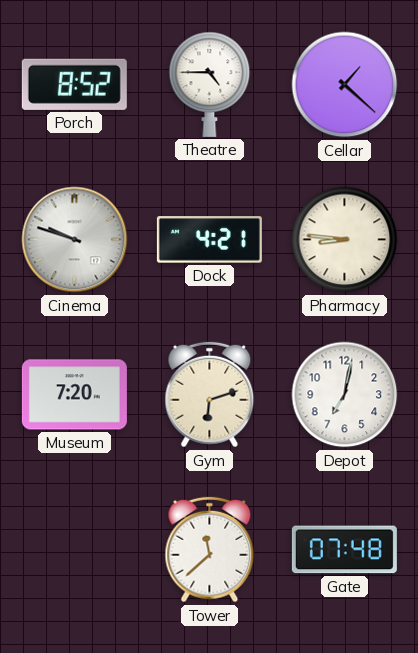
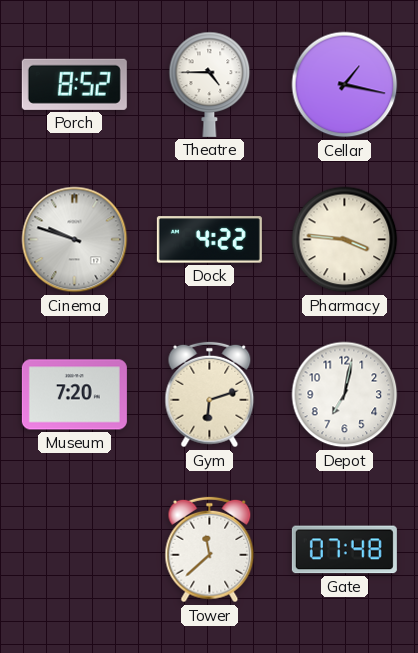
Cellar: 1:22 -> 1:17
Dock: 4:21 -> 4:22
Pharmacy: 8:46 -> 3:46
